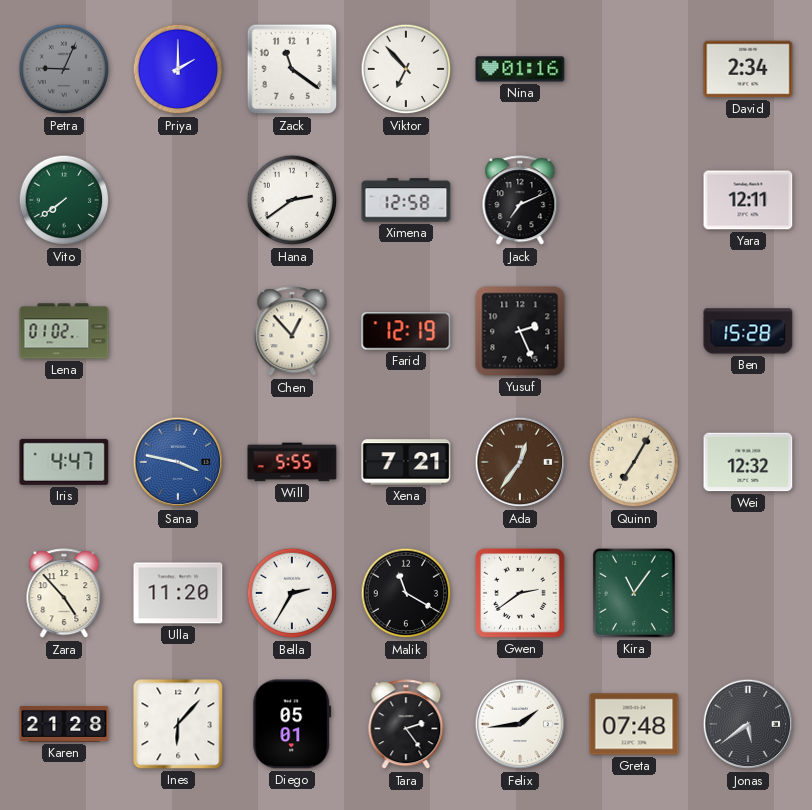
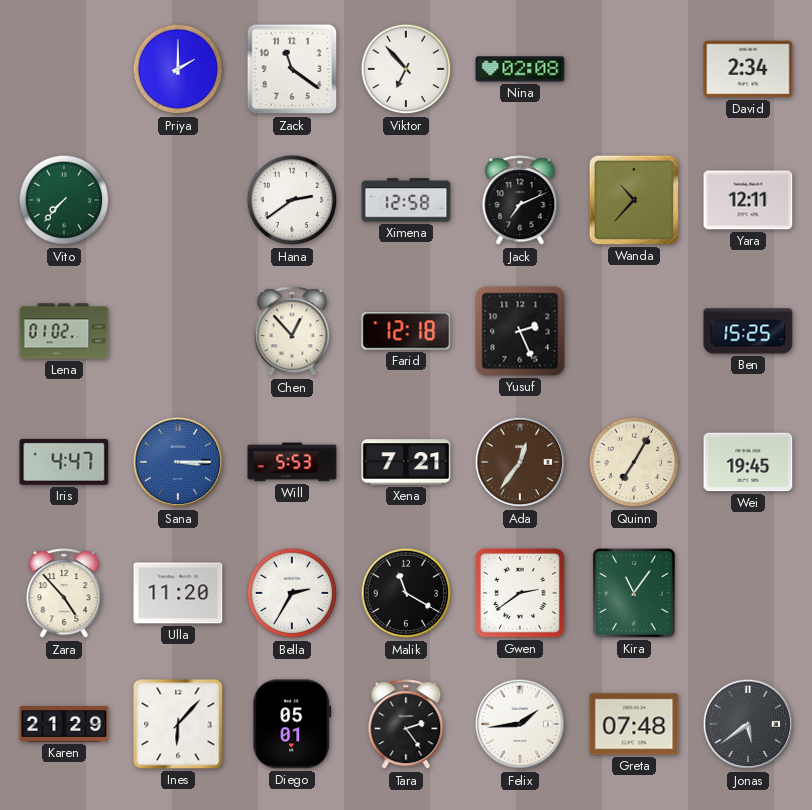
Petra: 9:04 -> none
Nina: 01:16 -> 02:08
Vito: 7:39 -> 7:37
Wanda: none -> 10:37
Farid: 12:19 -> 12:18
Ben: 15:28 -> 15:25
Sana: 3:47 -> 3:15
Will: 5:55 -> 5:53
Wei: 12:32 -> 19:45
Karen: 21:28 -> 21:29
